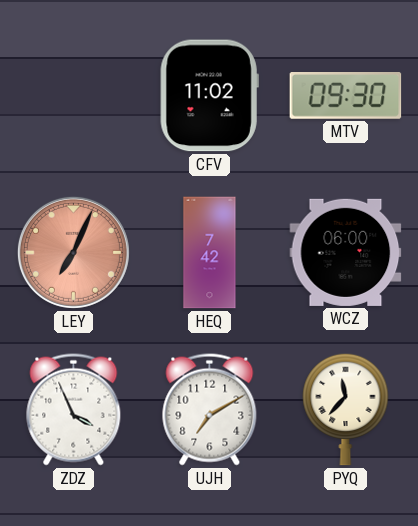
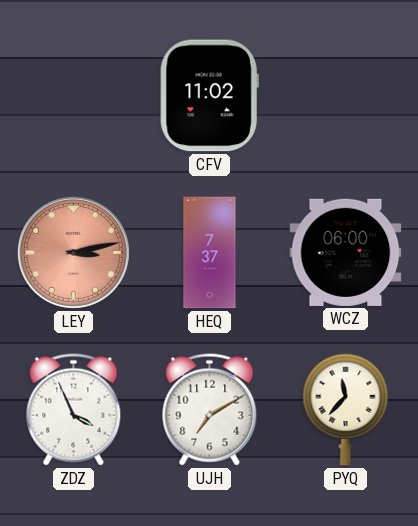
MTV: 09:30 -> none
LEY: 7:04 -> 3:13
HEQ: 7:42 -> 7:37
